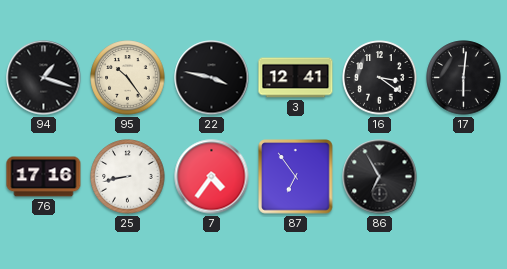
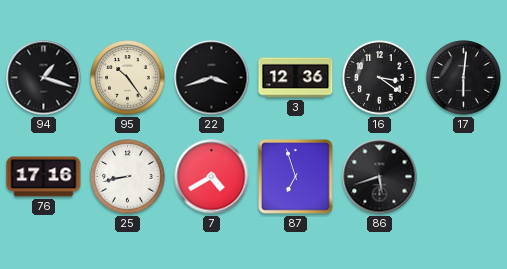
22: 3:47 -> 3:42
3: 12:41 -> 12:36
7: 4:36 -> 4:40
87: 6:54 -> 6:57
86: 6:55 -> 5:42
